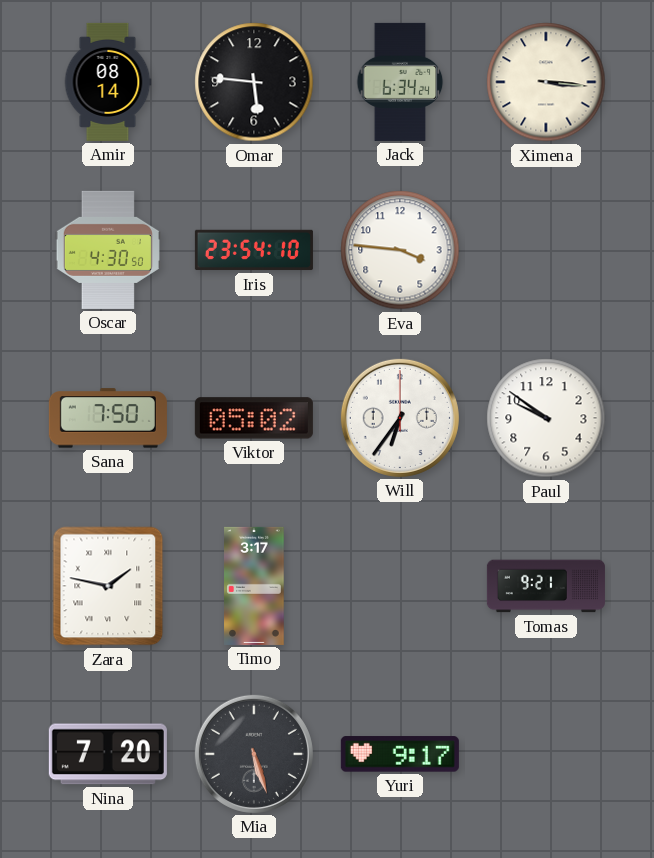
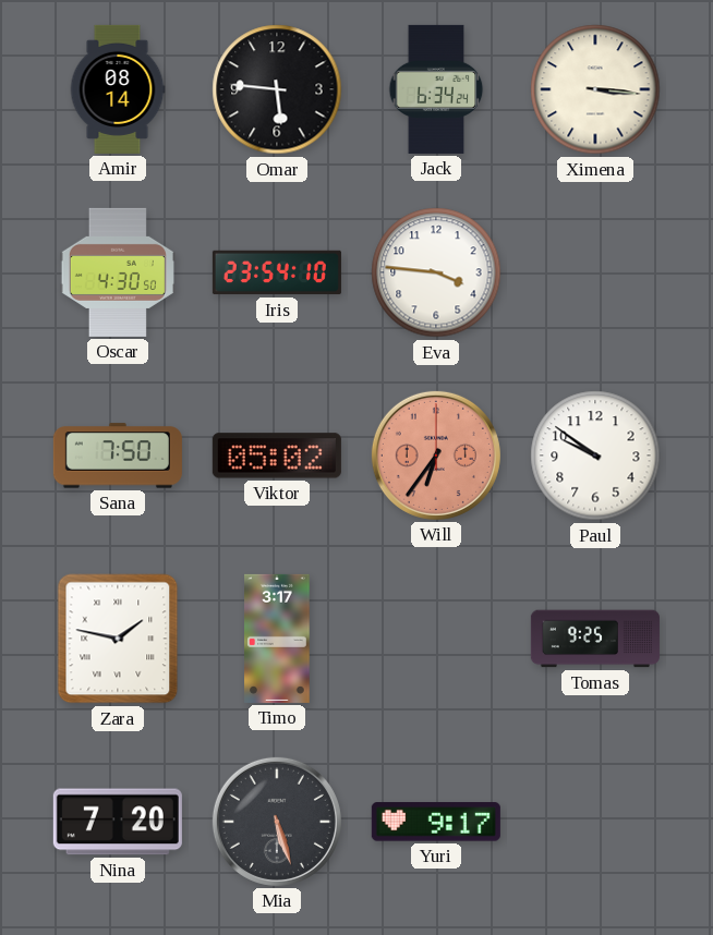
Will dial: white -> salmon
Tomas: 9:21 -> 9:25
